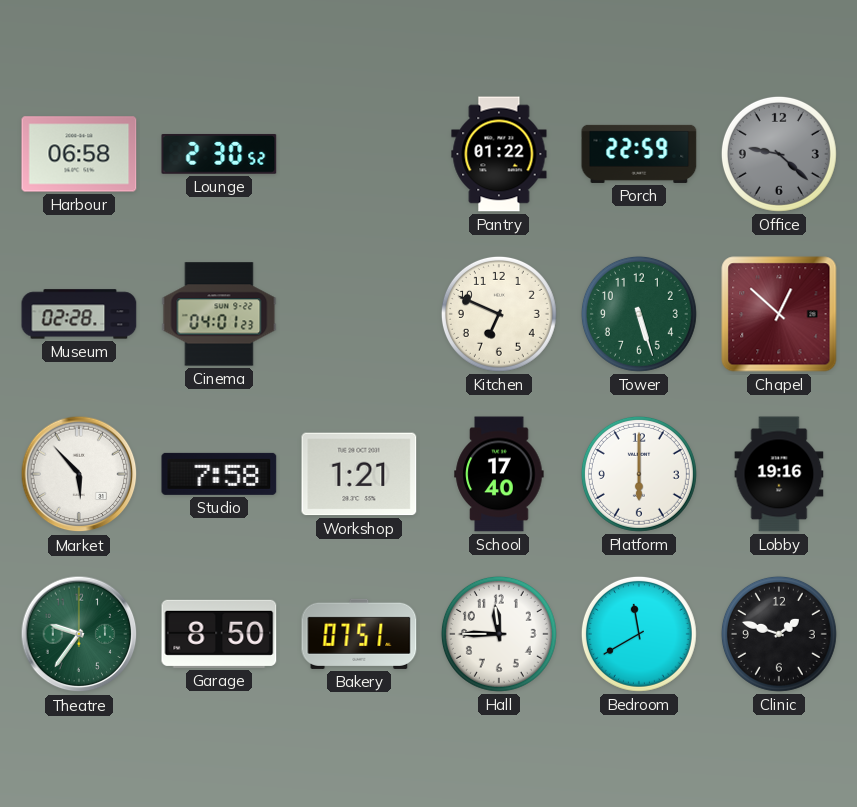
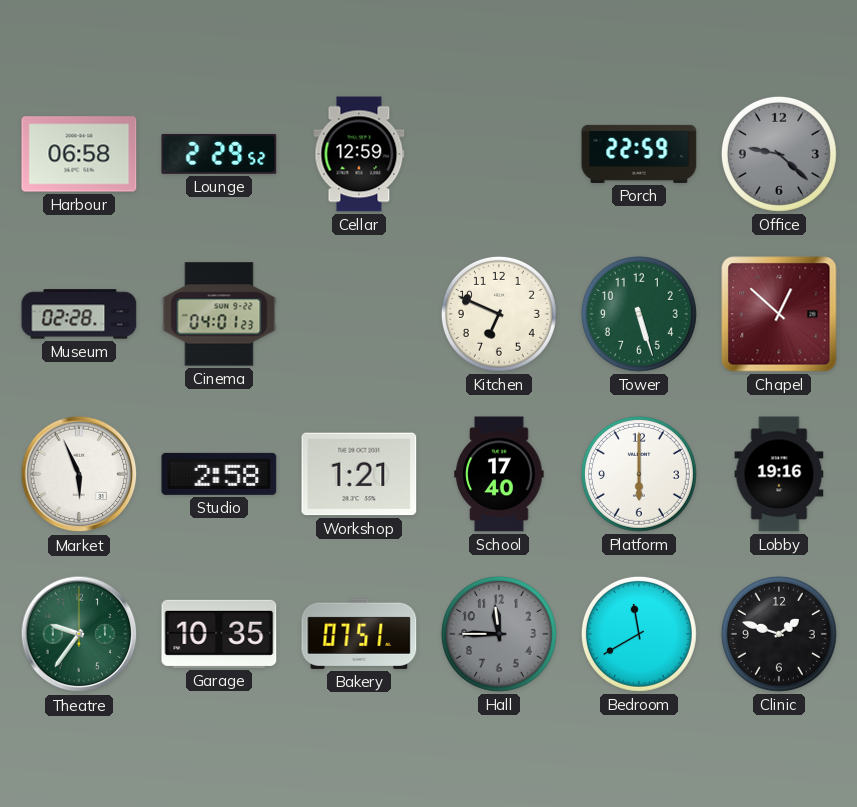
Lounge: 2:30 -> 2:29
Cellar: none -> 12:59
Pantry: 01:22 -> none
Market: 5:53 -> 5:56
Studio: 7:58 -> 2:58
Garage: 8:50 -> 10:35
Hall dial: white -> grey
